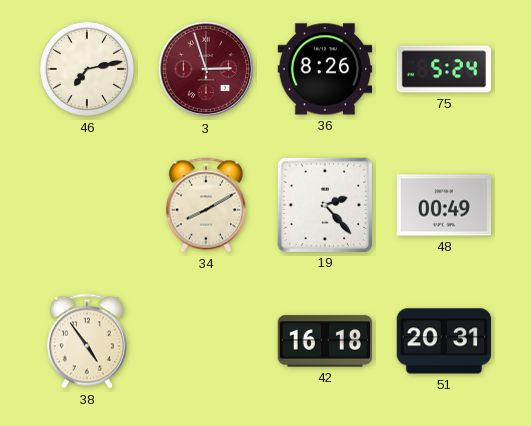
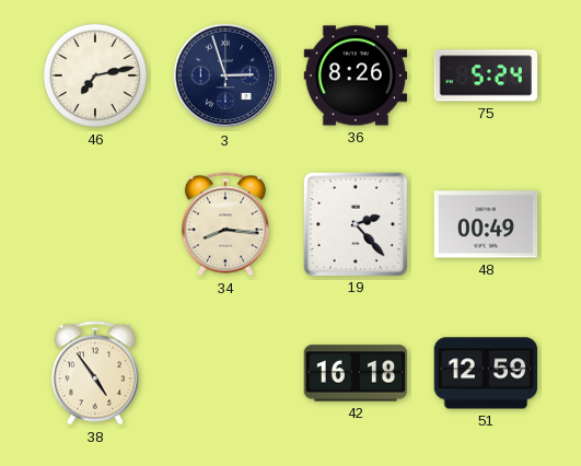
3 dial: burgundy -> navy
34: 8:10 -> 8:16
51: 20:31 -> 12:59
